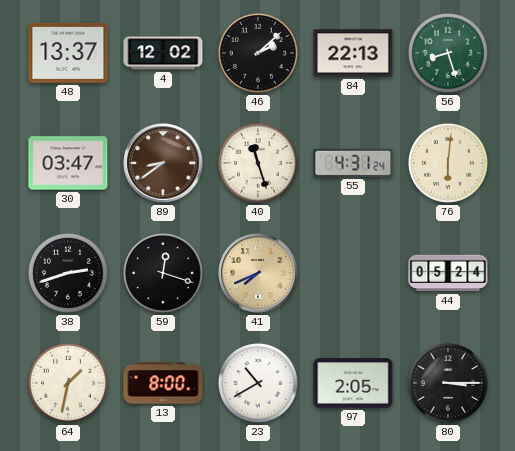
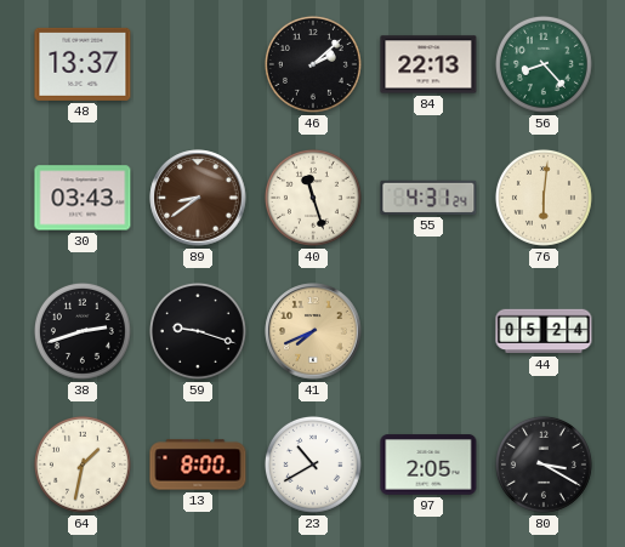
4: 12:02 -> none
56: 8:27 -> 8:23
30: 03:47 -> 03:43
59: 12:18 -> 9:18
80: 3:15 -> 3:20
